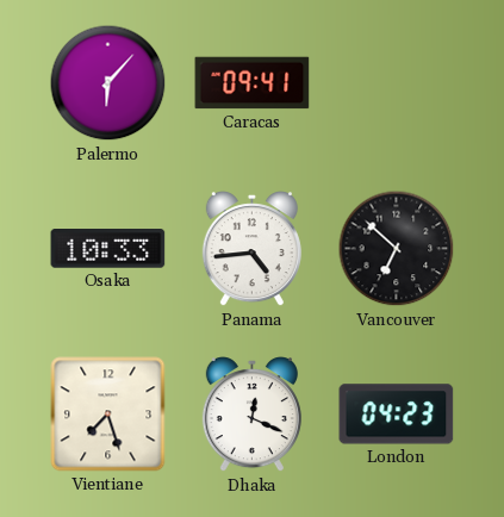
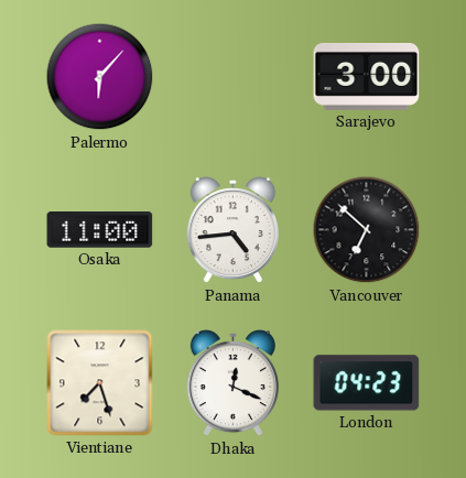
Caracas: 09:41 -> none
Sarajevo: none -> 3:00
Osaka: 10:33 -> 11:00
